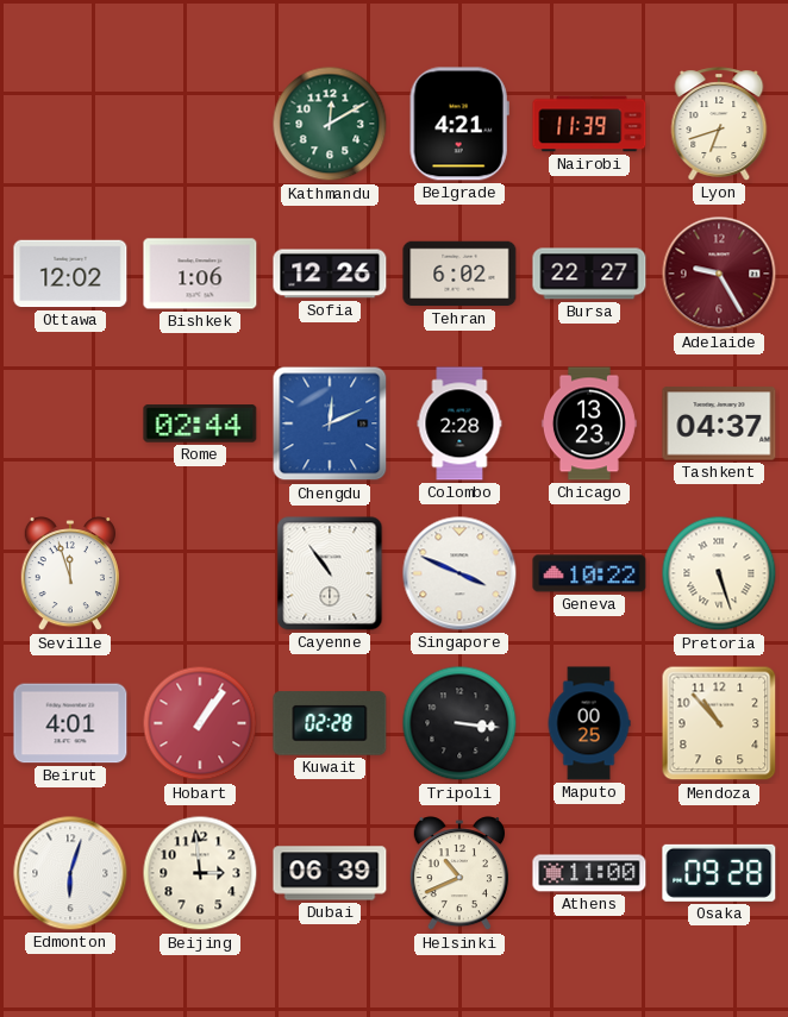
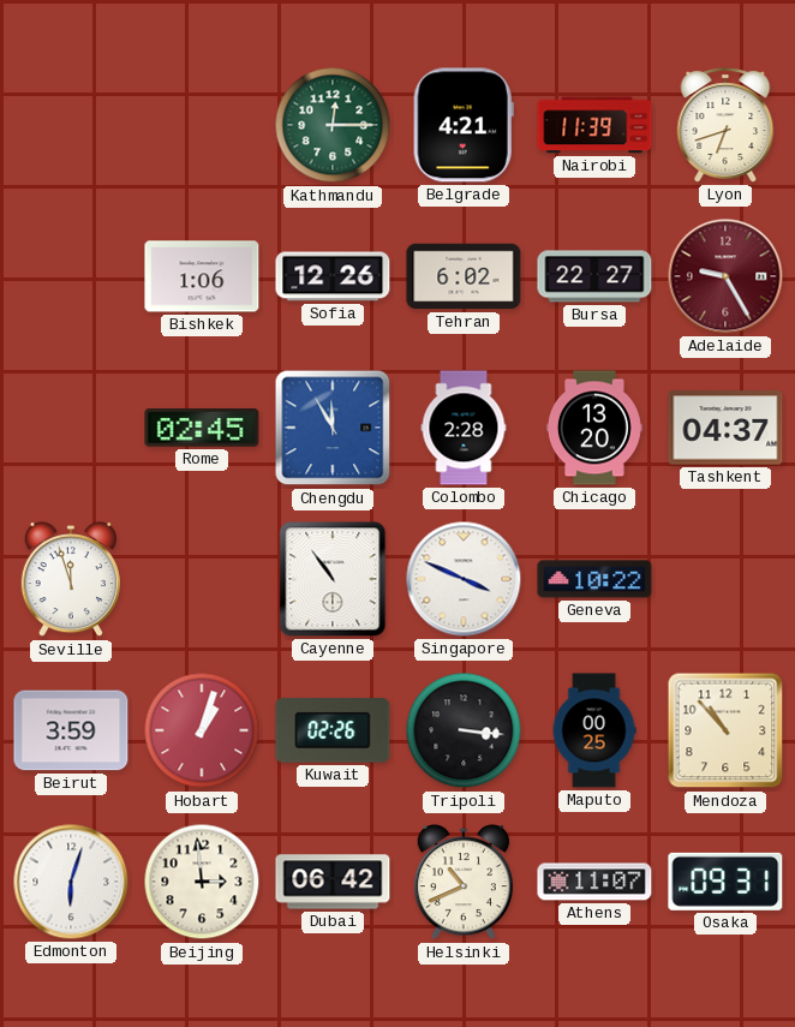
Kathmandu: 12:10 -> 12:15
Ottawa: 12:02 -> none
Rome: 02:44 -> 02:45
Chengdu: 12:11 -> 11:55
Chicago: 13:23 -> 13:20
Pretoria: 5:27 -> none
Beirut: 4:01 -> 3:59
Hobart: 1:06 -> 1:03
Kuwait: 02:28 -> 02:26
Dubai: 06:39 -> 06:42
Athens: 11:00 -> 11:07
Osaka: 09:28 -> 09:31
